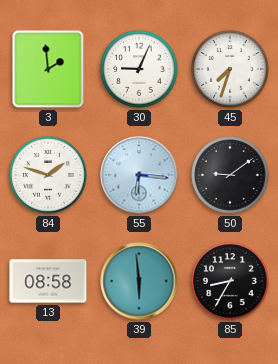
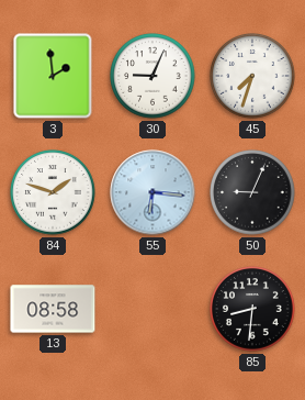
50: 9:09 -> 9:04
39: 5:59 -> none
85: 8:35 -> 8:31
